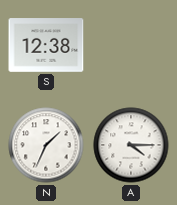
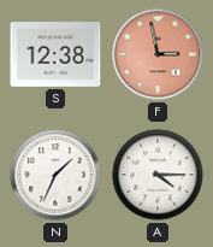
F: none -> 2:58
